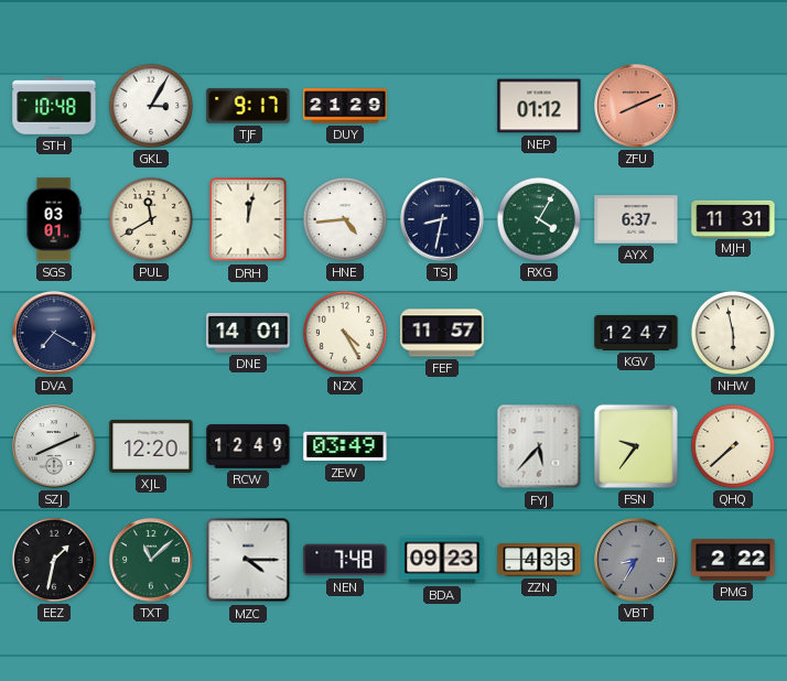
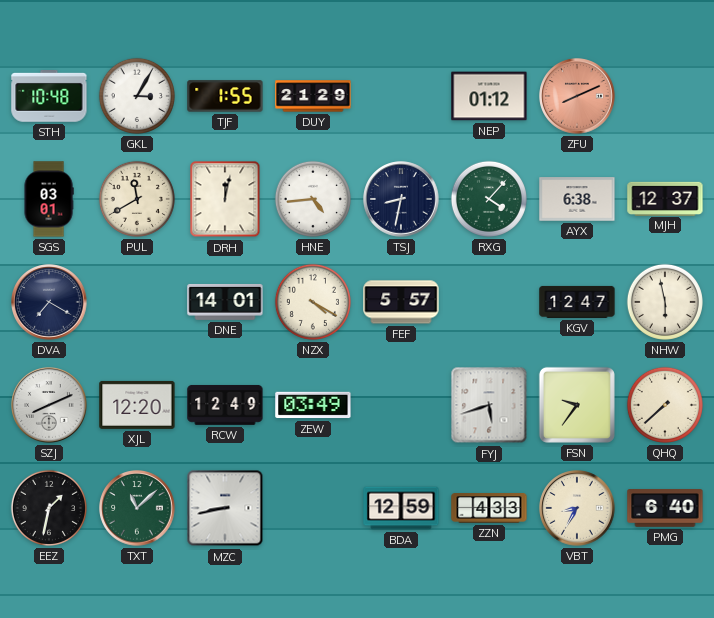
TJF: 9:17 -> 1:55
RXG: 4:05 -> 4:07
AYX: 6:37 -> 6:38
MJH: 11:31 -> 12:37
NZX: 4:25 -> 4:20
FEF: 11:57 -> 5:57
FYJ: 5:37 -> 5:42
MZC: 4:15 -> 8:43
NEN: 7:48 -> none
BDA: 09:23 -> 12:59
VBT dial: grey -> cream
PMG: 2:22 -> 6:40
